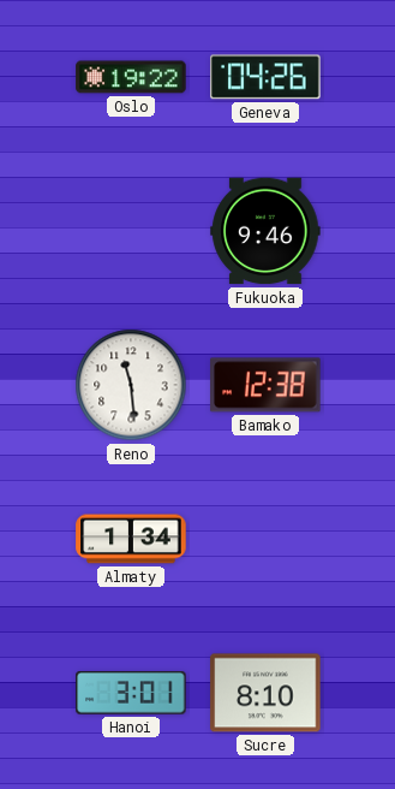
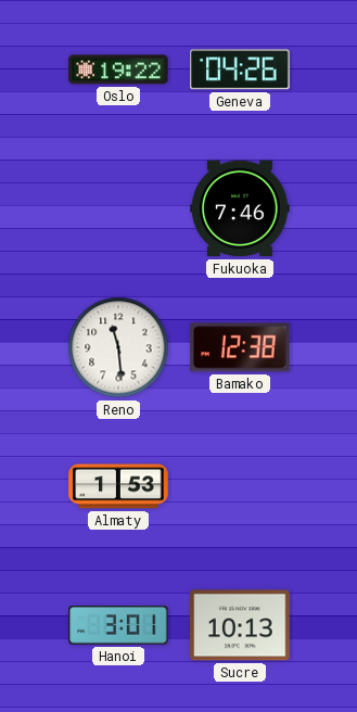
Fukuoka: 9:46 -> 7:46
Almaty: 1:34 -> 1:53
Sucre: 8:10 -> 10:13
